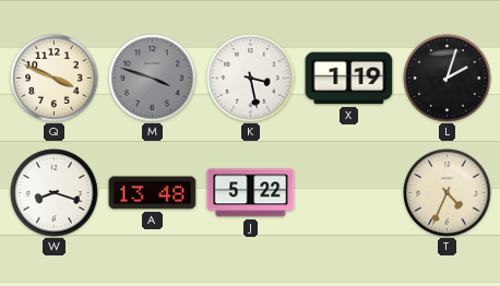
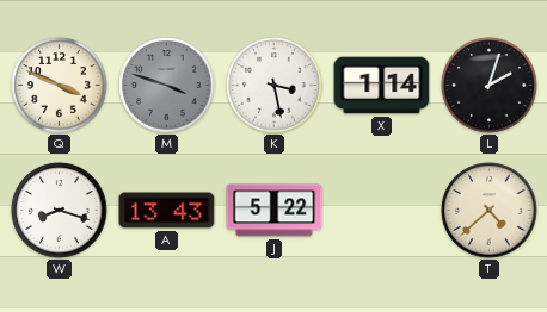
X: 1:19 -> 1:14
A: 13:48 -> 13:43
T: 4:34 -> 4:38
